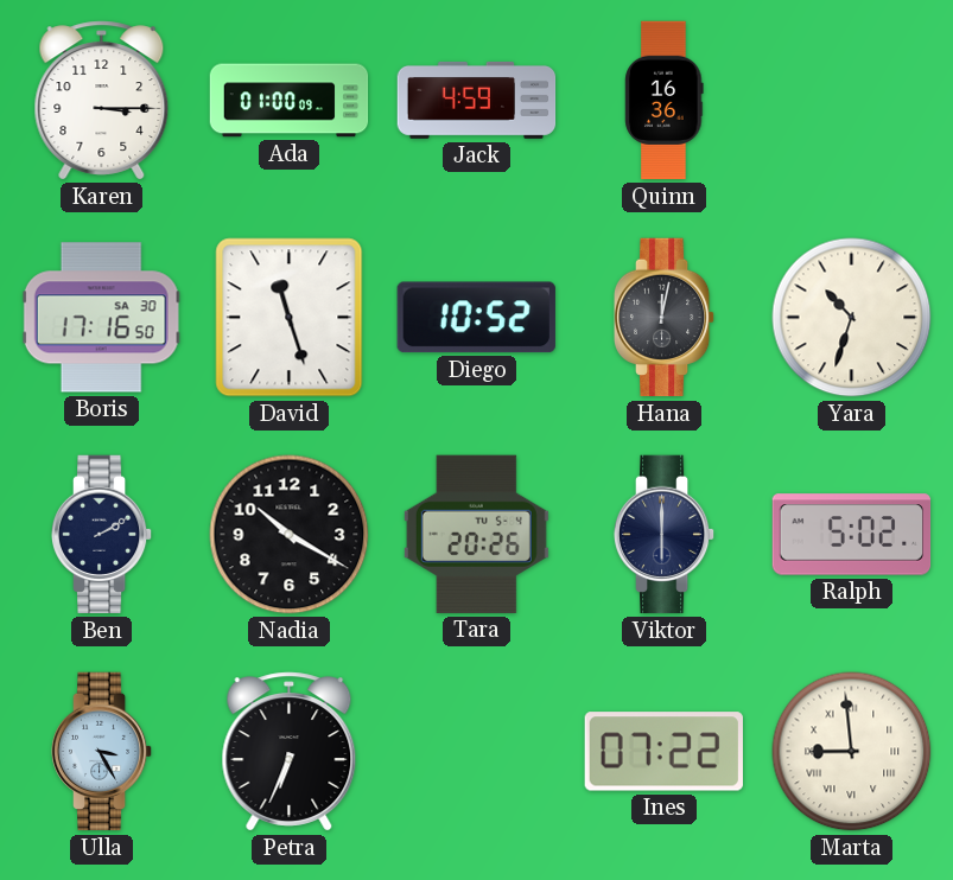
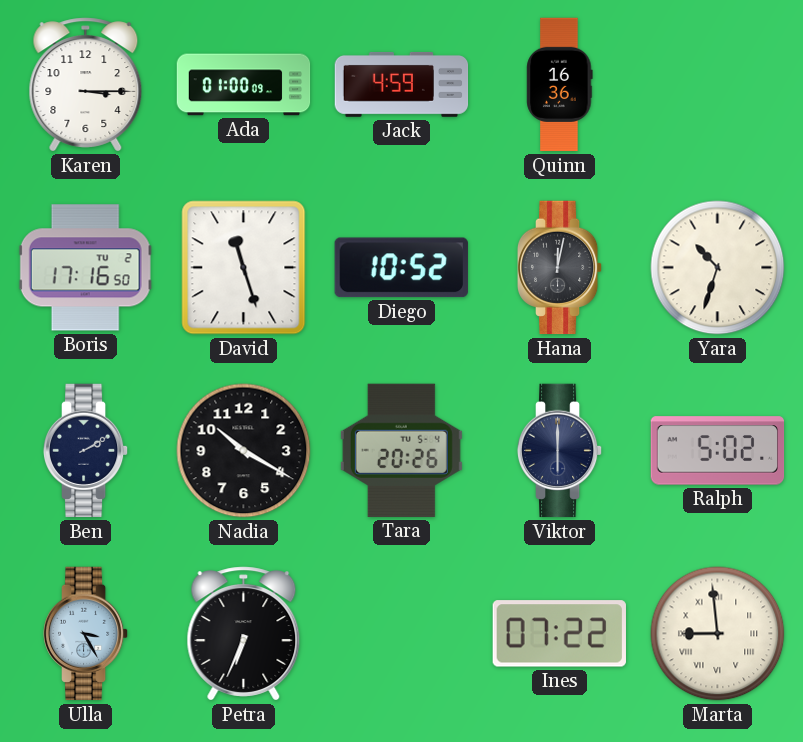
Boris date: SA 30 -> TU 2
